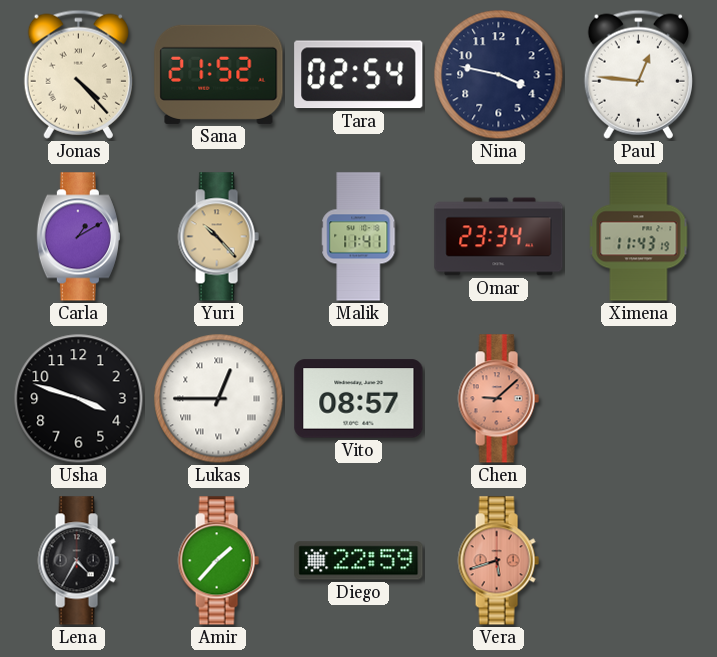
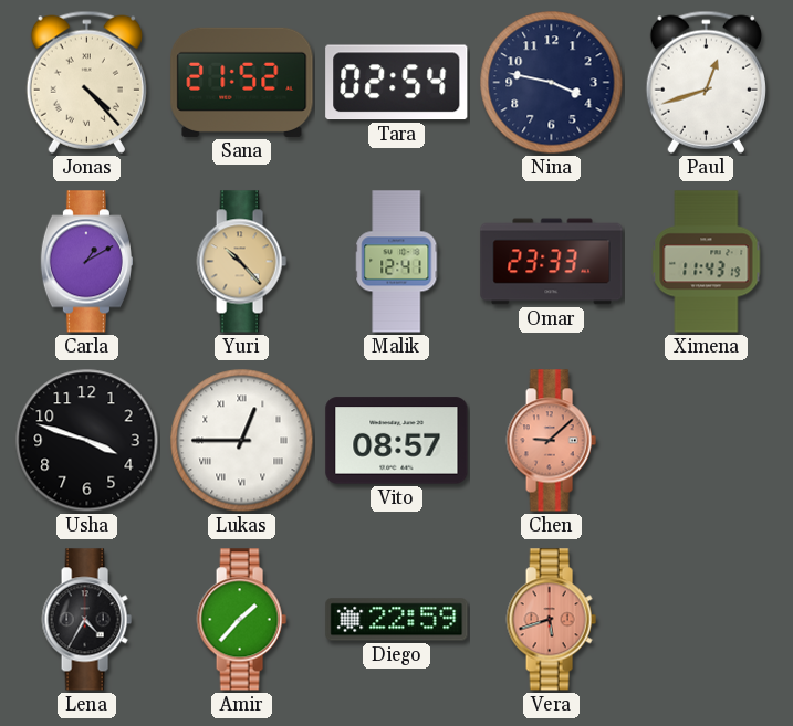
Paul: 12:46 -> 12:42
Malik: 11:41 -> 12:41
Omar: 23:34 -> 23:33
